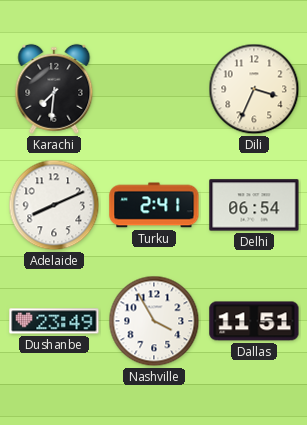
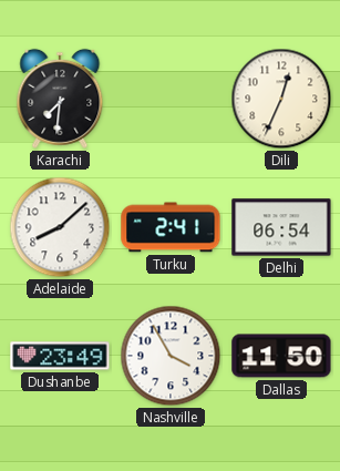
Dili: 3:34 -> 12:34
Adelaide: 8:11 -> 8:08
Dallas: 11:51 -> 11:50
